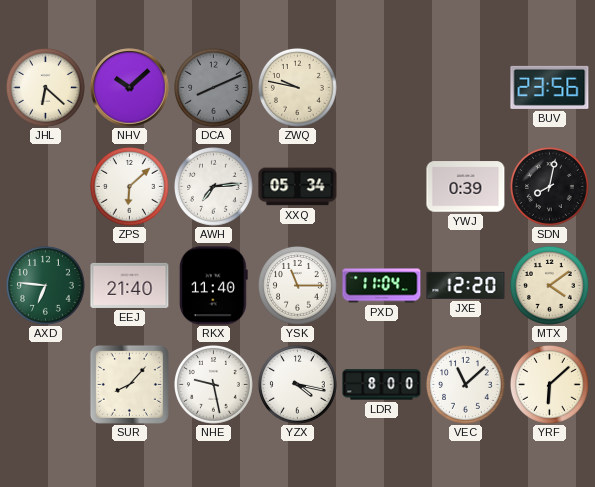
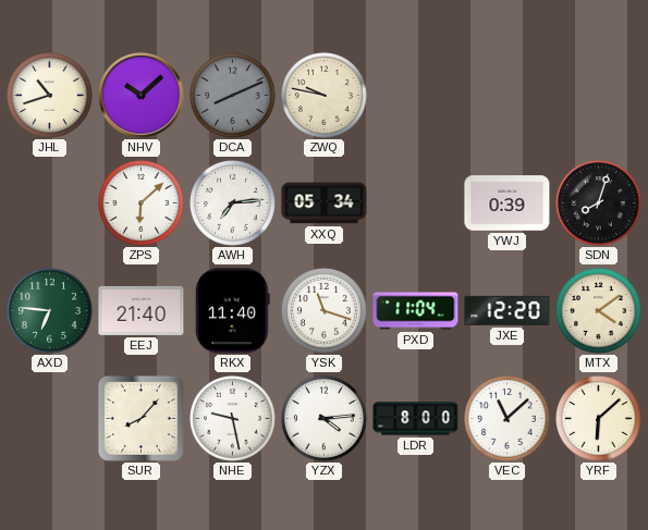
JHL: 6:22 -> 10:42
BUV: 23:56 -> none
SDN: 8:02 -> 8:03
YSK: 11:15 -> 11:18
YZX: 4:17 -> 4:14
